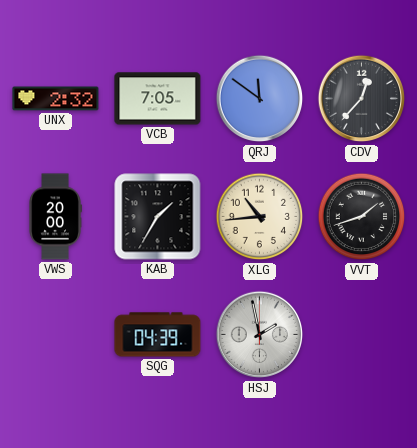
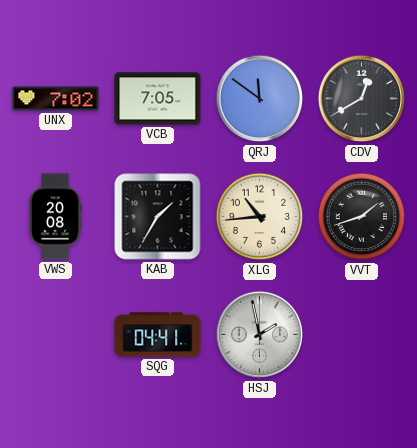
UNX: 2:32 -> 7:02
CDV: 12:37 -> 12:40
VWS: 20:00 -> 20:08
SQG: 04:39 -> 04:41
